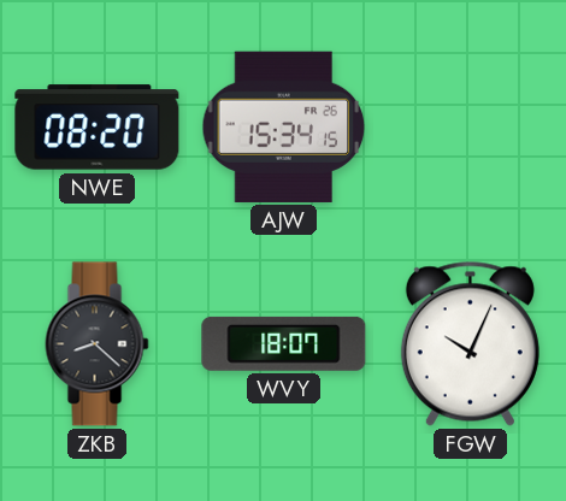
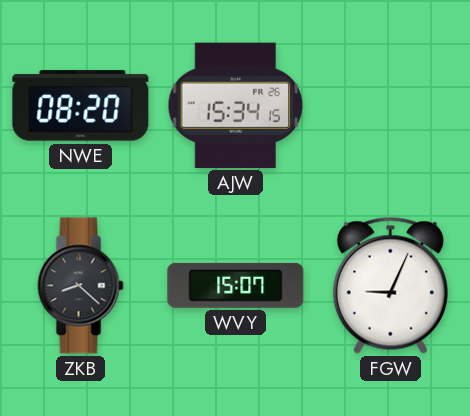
WVY: 18:07 -> 15:07
FGW: 10:04 -> 9:04
